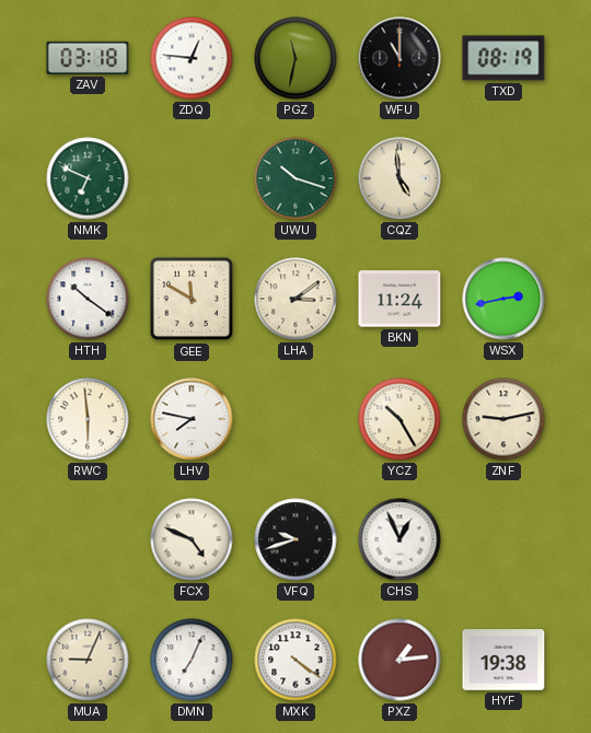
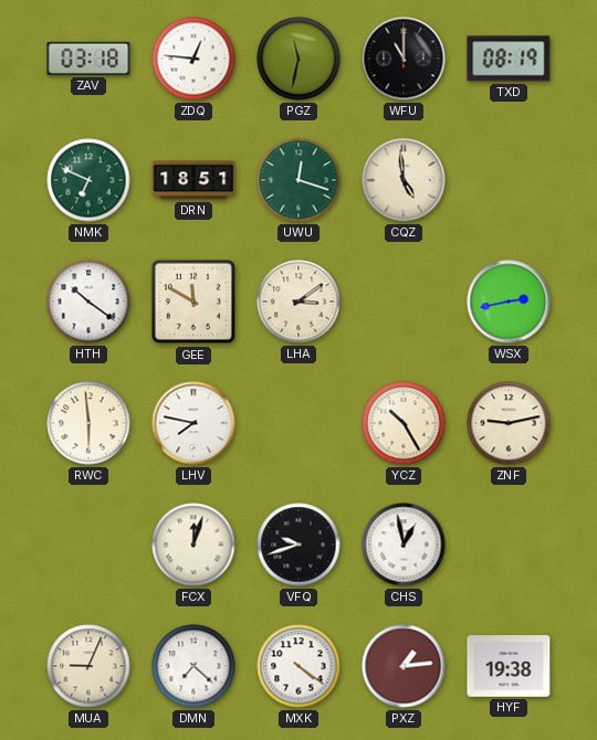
DRN: none -> 18:51
UWU: 10:18 -> 12:18
BKN: 11:24 -> none
FCX: 4:49 -> 12:03
CHS: 12:56 -> 12:58
DMN: 7:04 -> 7:22
